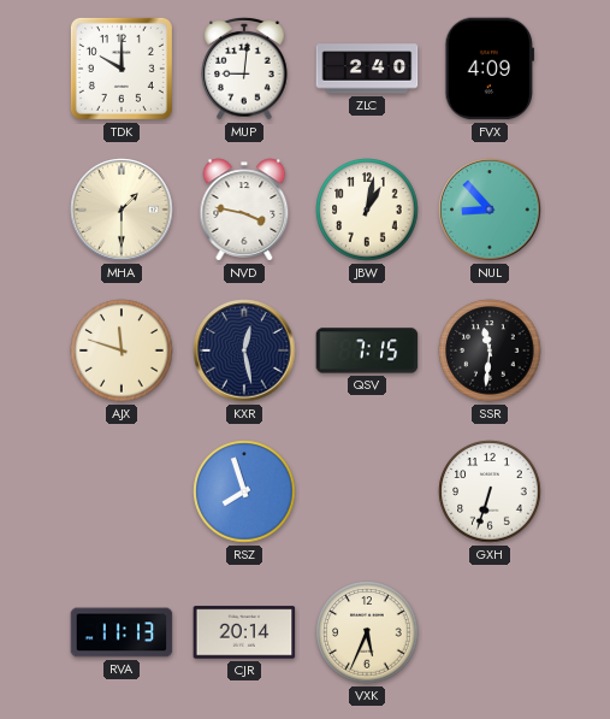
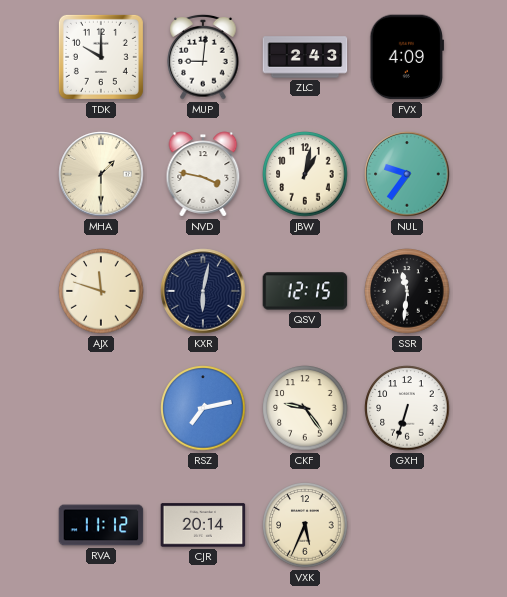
ZLC: 2:40 -> 2:43
NUL: 8:53 -> 9:36
KXR: 12:28 -> 6:02
QSV: 7:15 -> 12:15
RSZ: 7:57 -> 7:13
CKF: none -> 9:24
RVA: 11:13 -> 11:12
